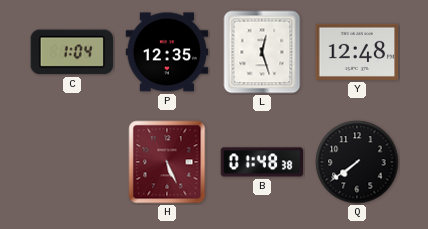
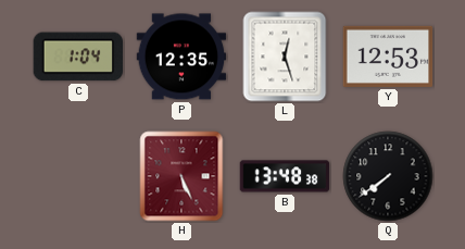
Y: 12:48 -> 12:53
B: 01:48 -> 13:48
